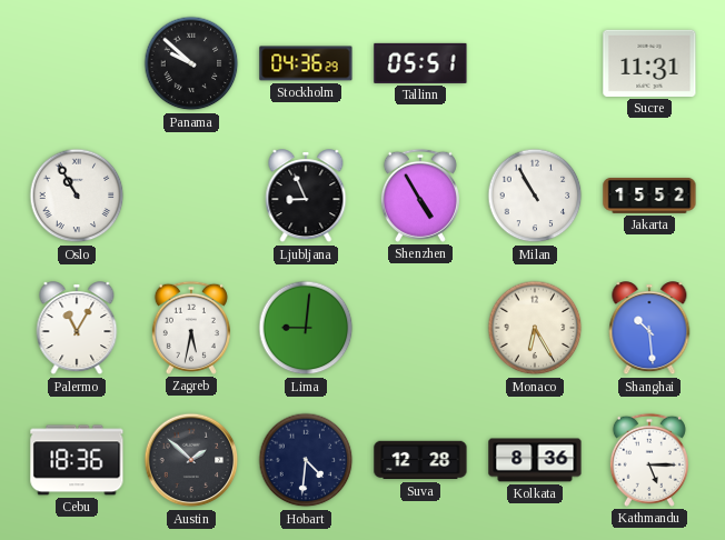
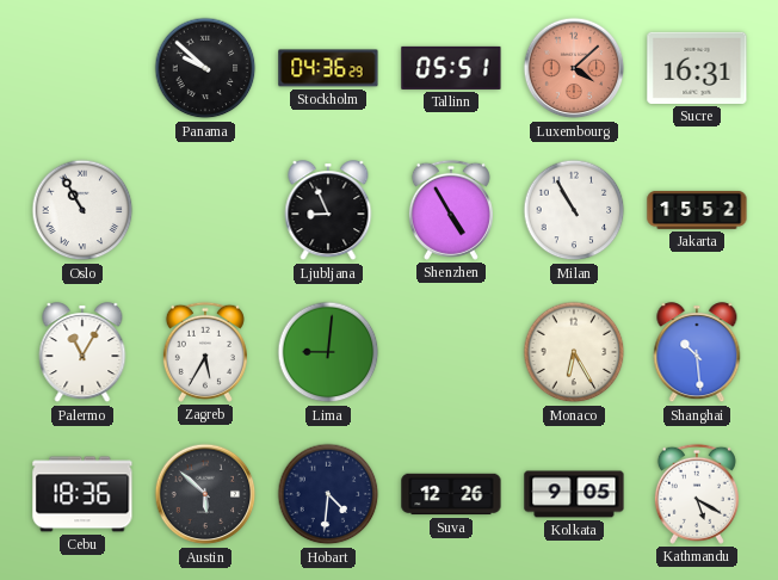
Luxembourg: none -> 4:08
Sucre: 11:31 -> 16:31
Zagreb: 5:32 -> 5:35
Austin: 1:52 -> 5:52
Suva: 12:28 -> 12:26
Kolkata: 8:36 -> 9:05
Kathmandu: 5:15 -> 5:20
